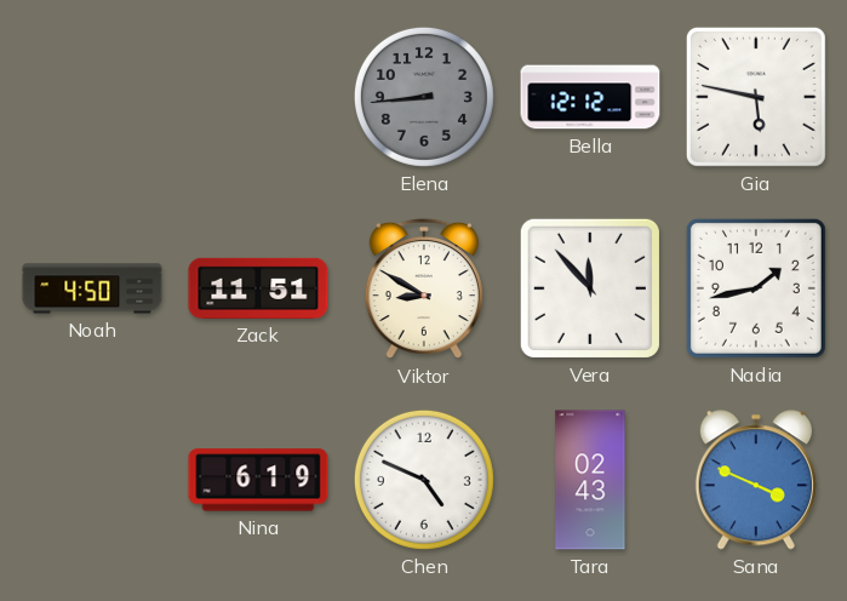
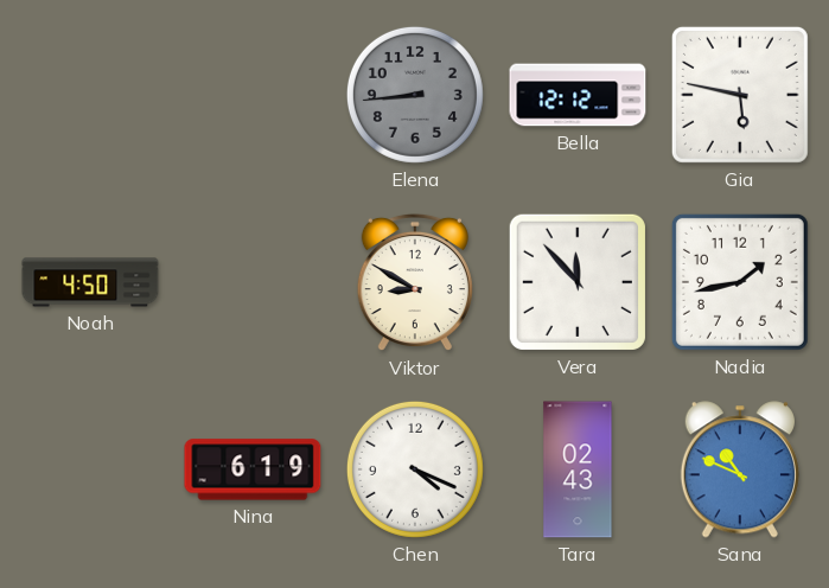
Zack: 11:51 -> none
Chen: 4:49 -> 4:19
Sana: 3:49 -> 10:49
